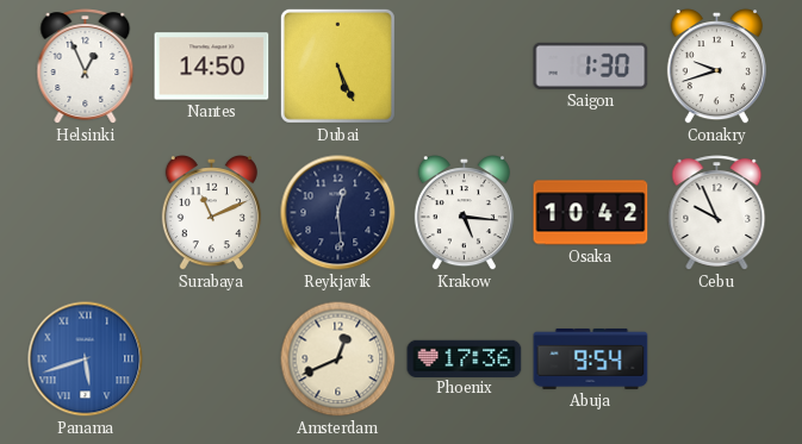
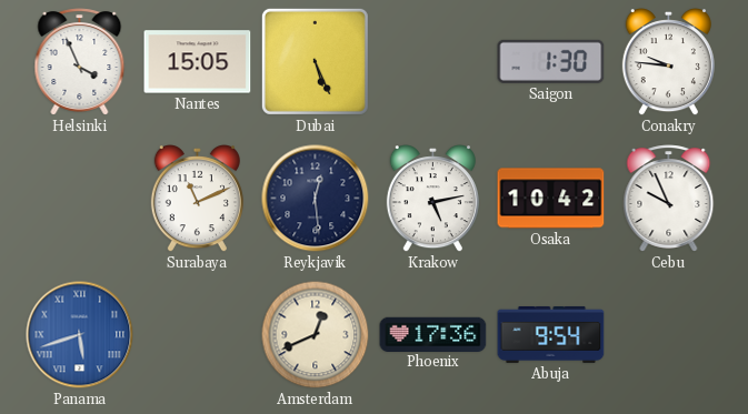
Helsinki: 12:56 -> 3:56
Nantes: 14:50 -> 15:05
Conakry: 9:42 -> 9:46
Krakow: 5:16 -> 5:13
